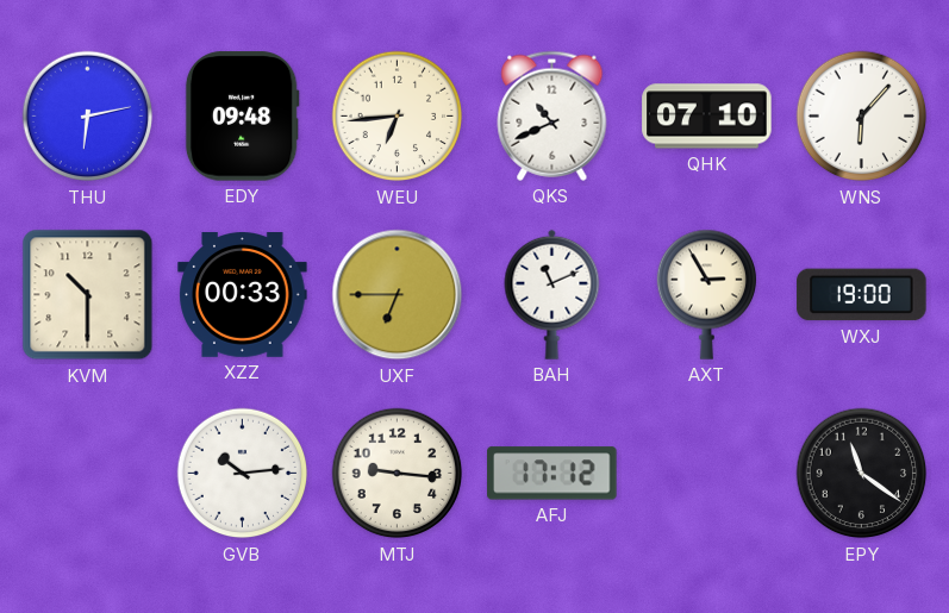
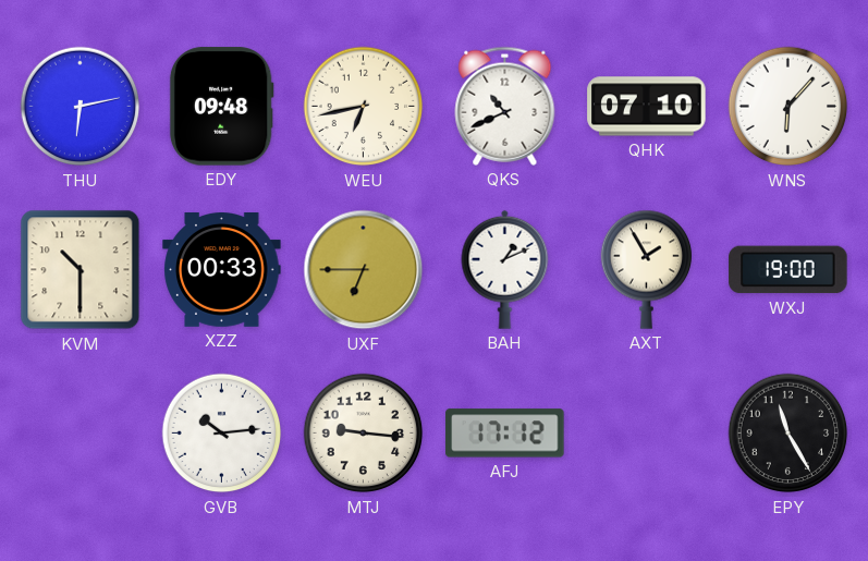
WEU: 6:44 -> 6:43
BAH: 11:11 -> 1:11
AXT: 2:55 -> 1:55
EPY: 11:21 -> 11:25
